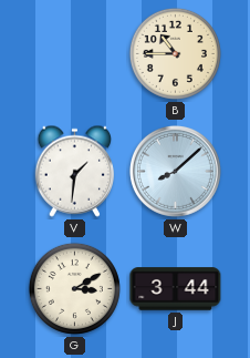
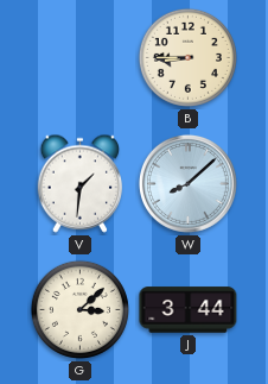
B: 10:45 -> 8:45
G: 3:10 -> 3:08
